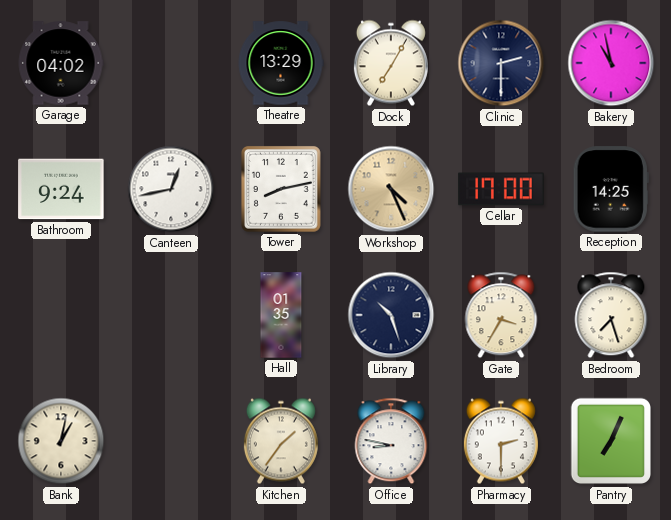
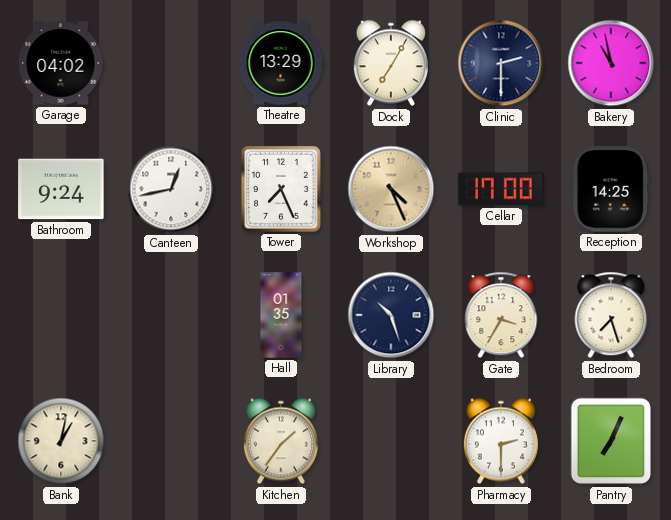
Tower: 8:13 -> 7:26
Office: 8:47 -> none
